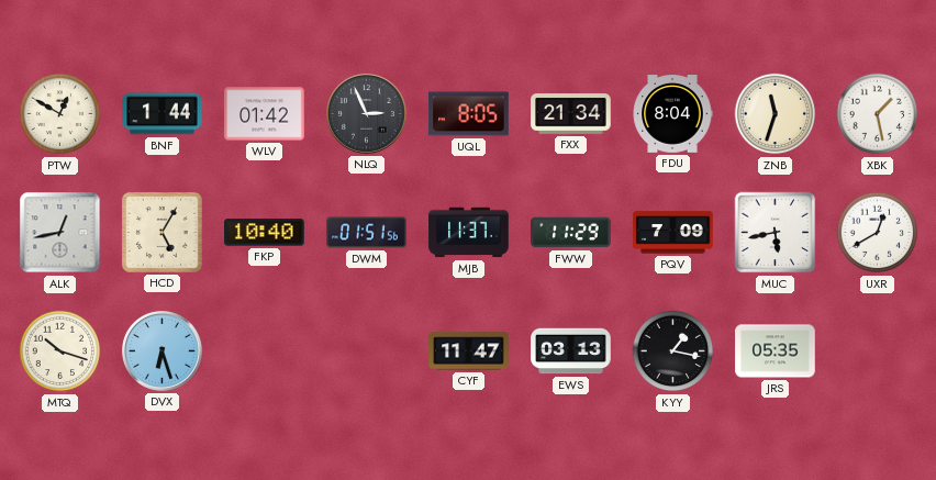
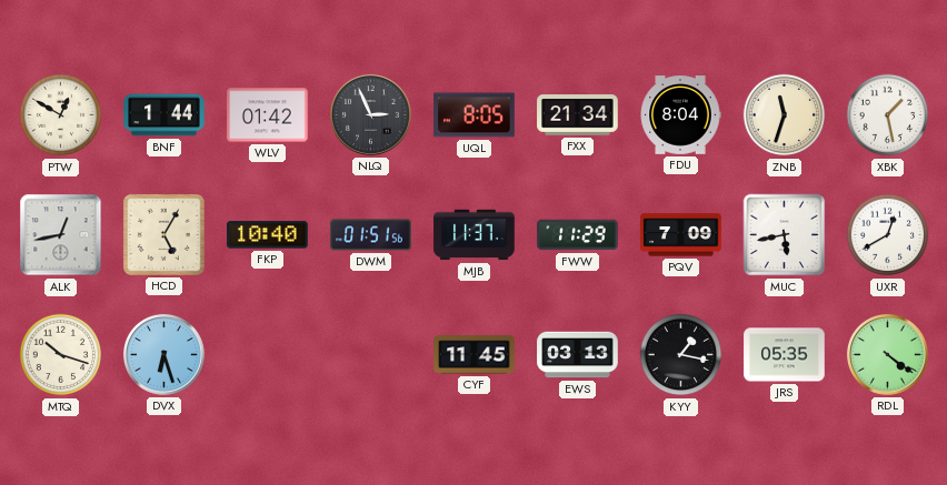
CYF: 11:47 -> 11:45
RDL: none -> 4:21
